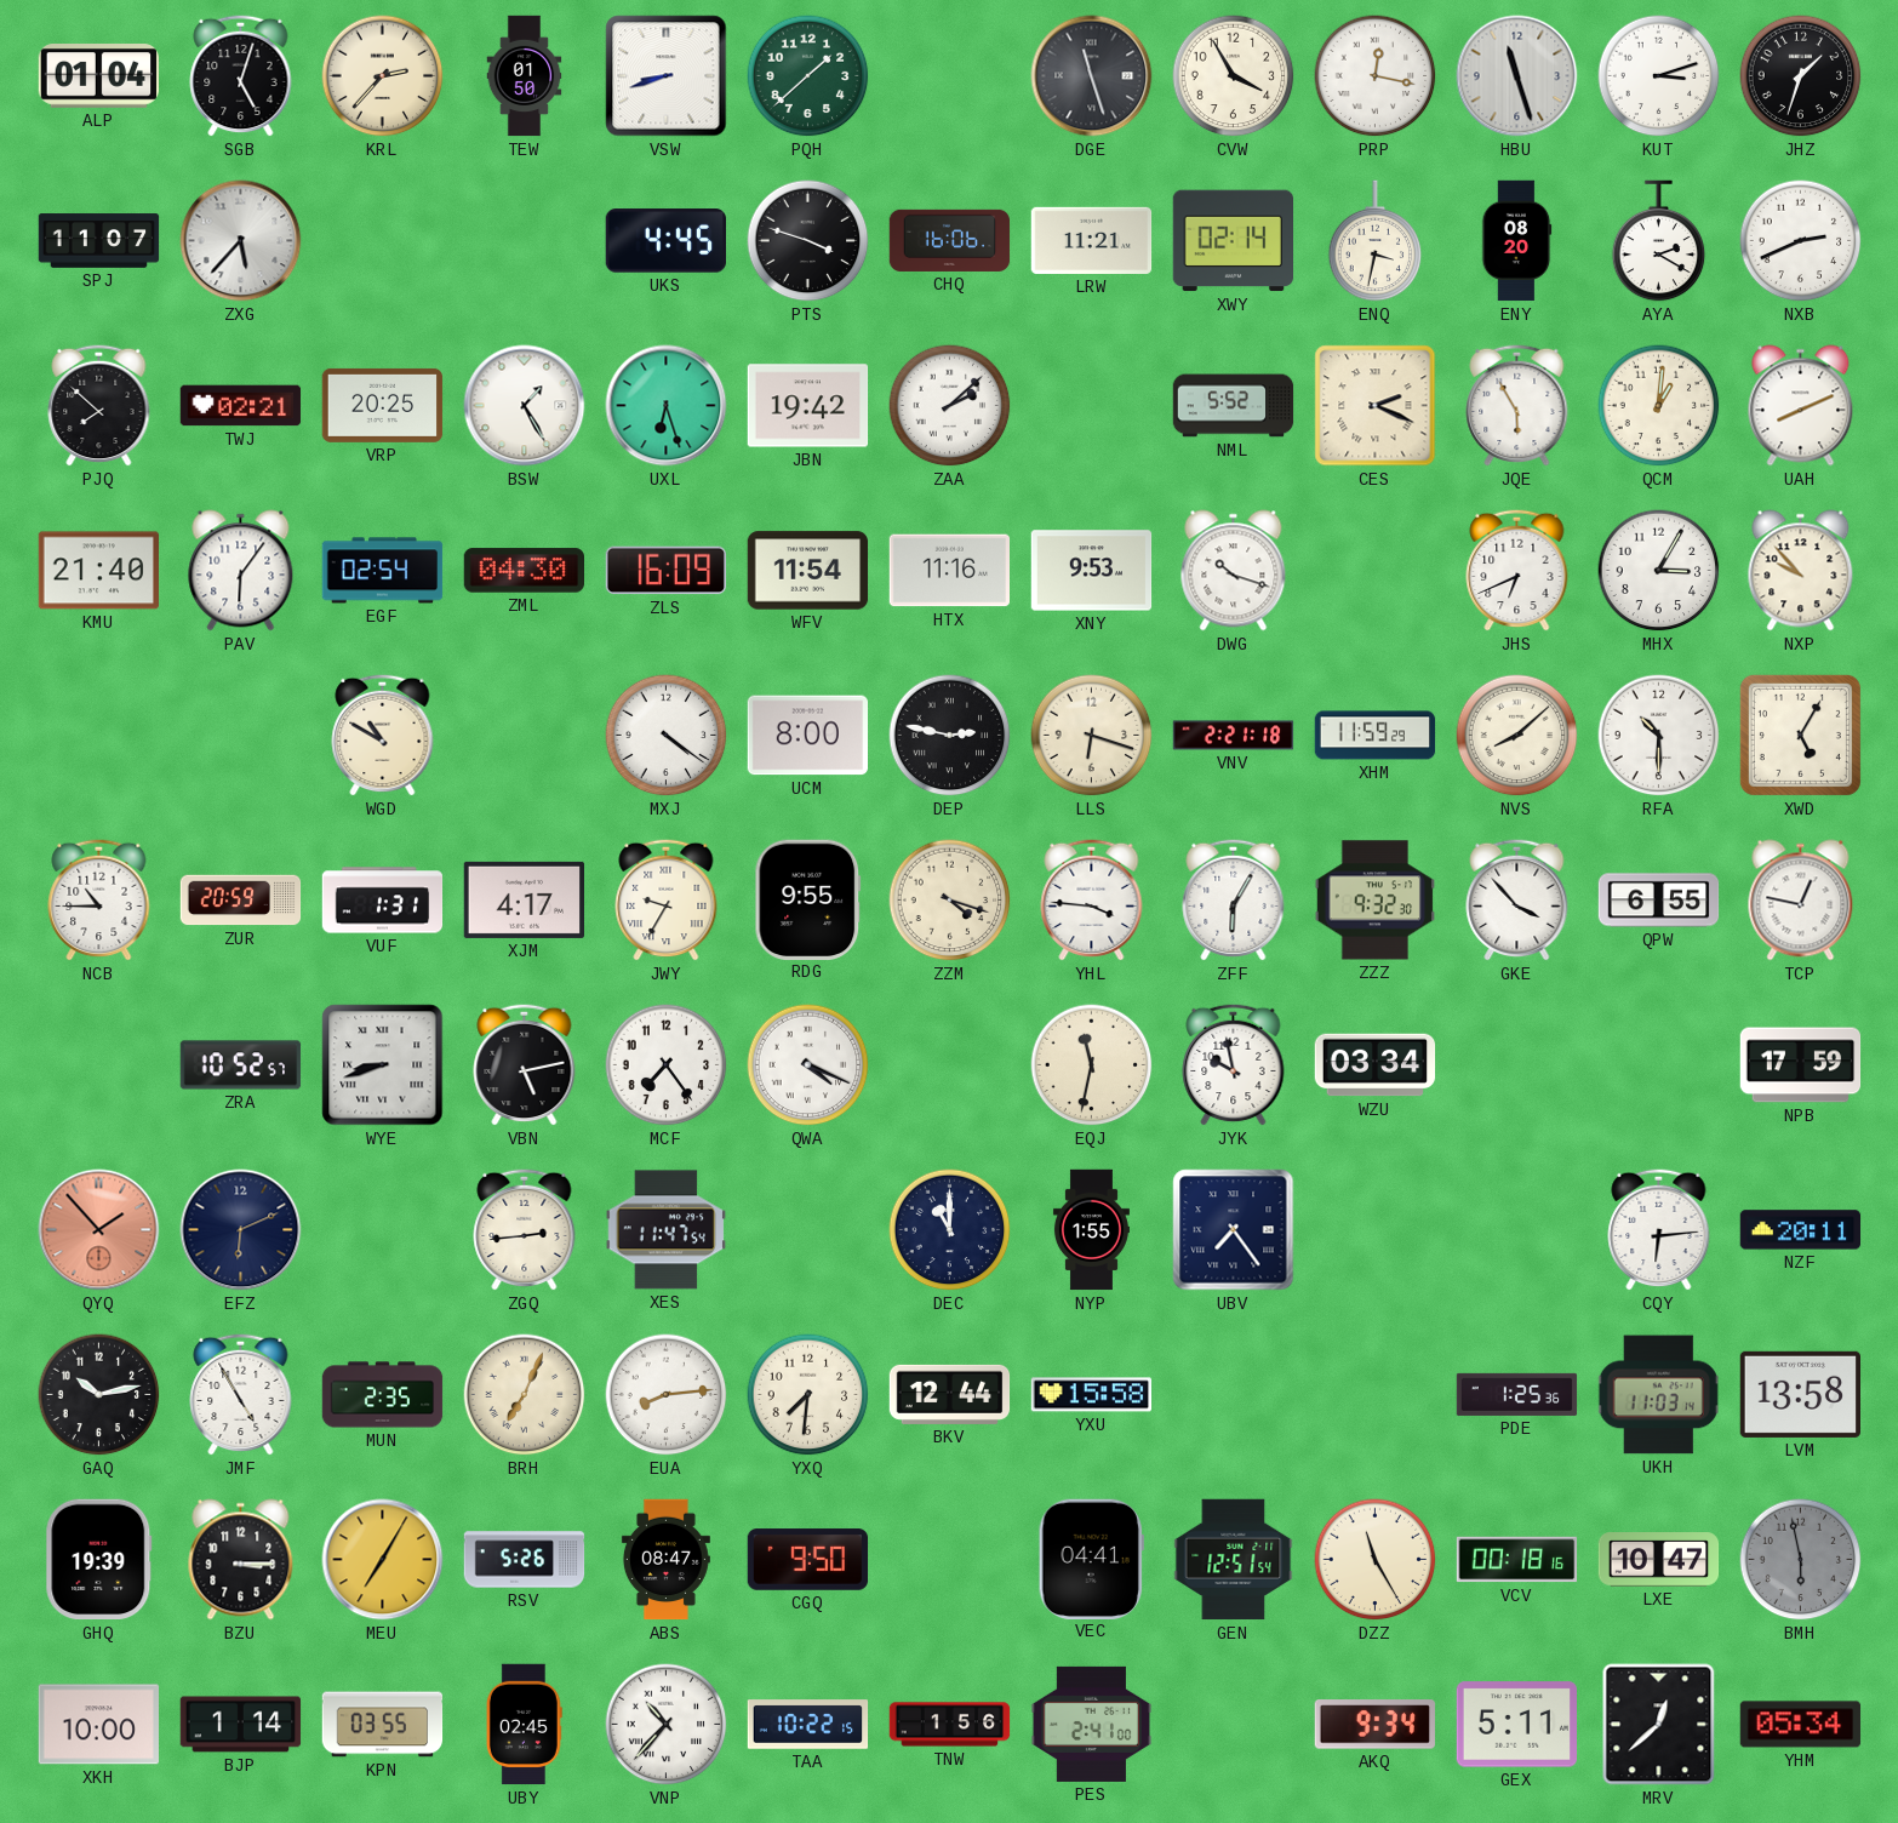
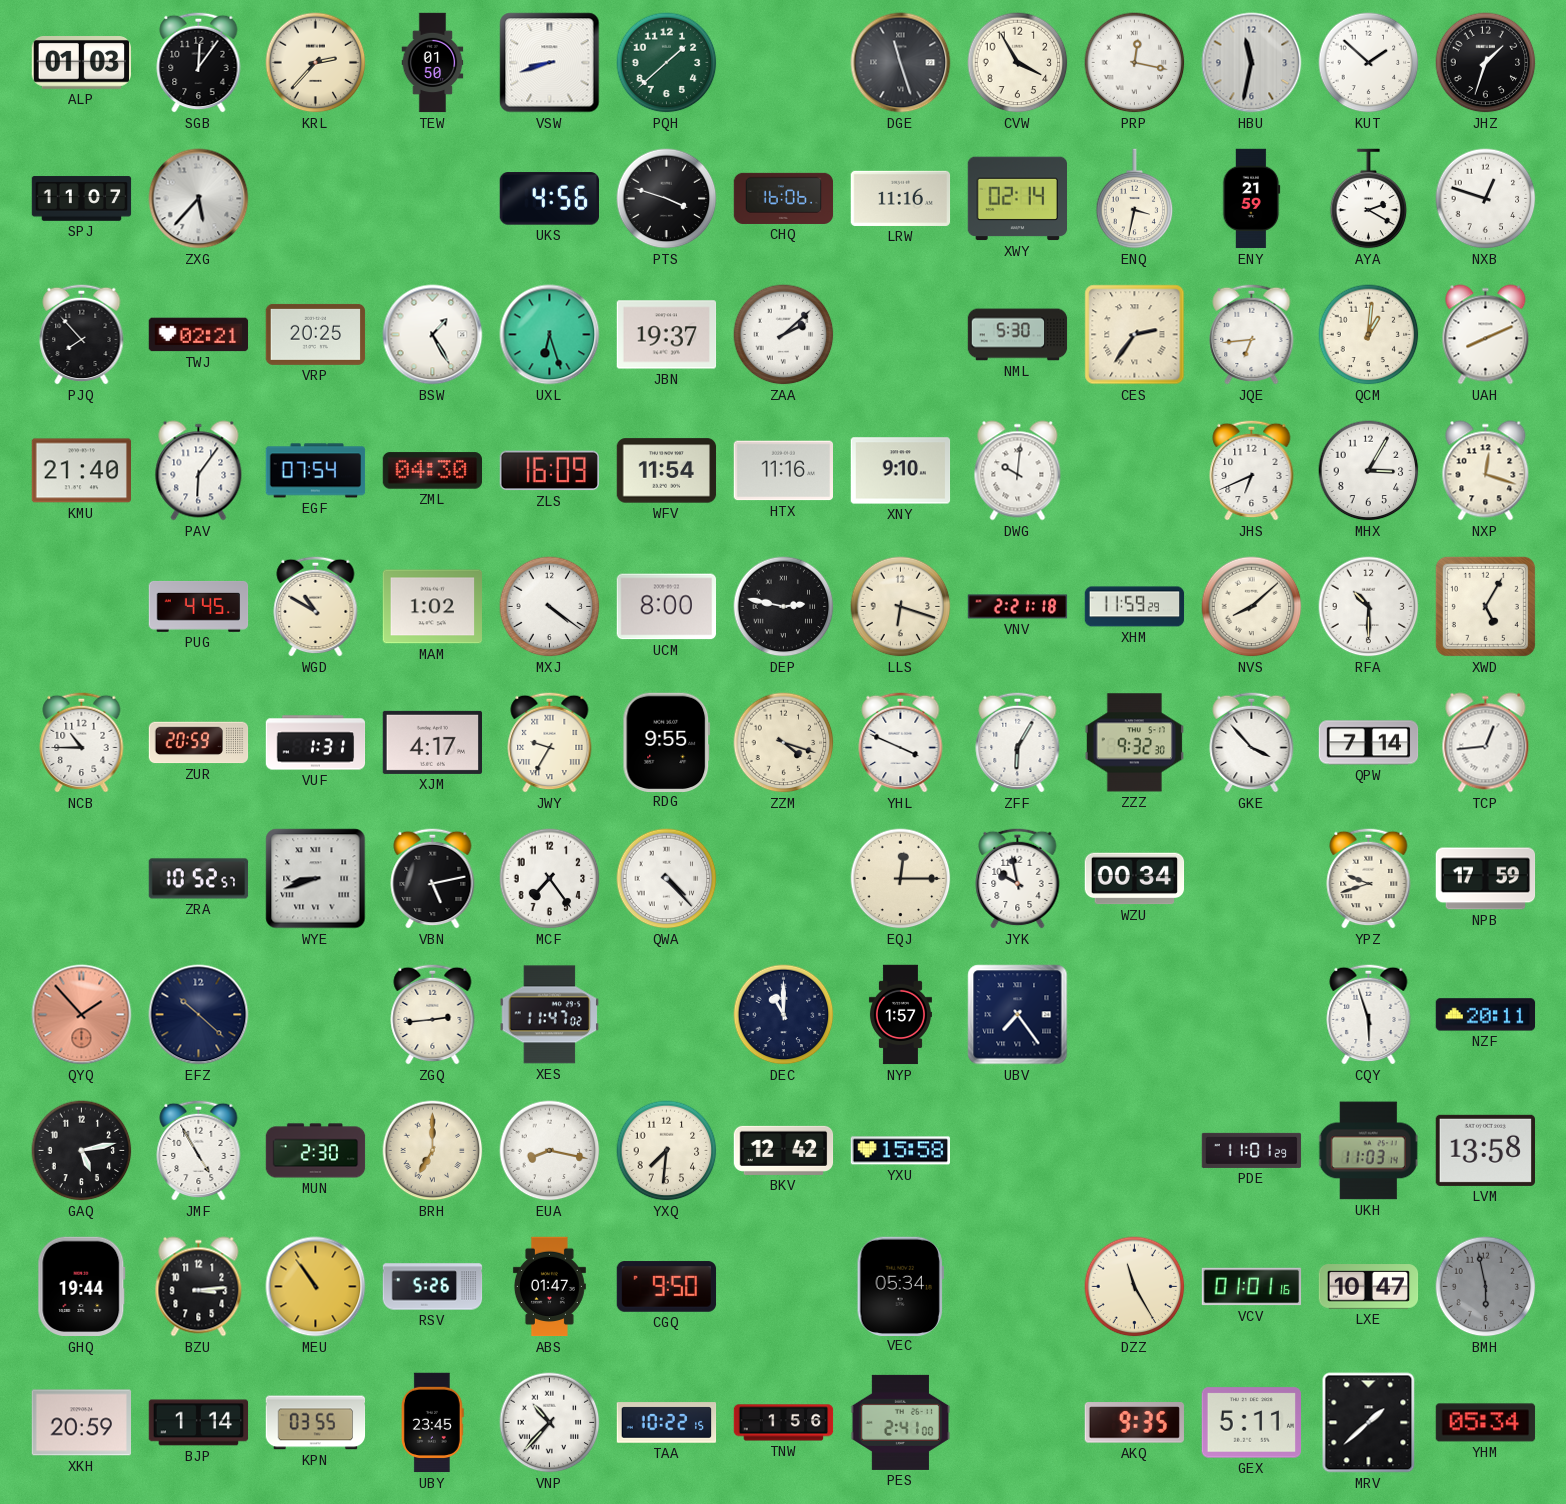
ALP: 01:04 -> 01:03
SGB: 5:03 -> 12:06
HBU: 11:27 -> 11:32
KUT: 3:12 -> 1:52
UKS: 4:45 -> 4:56
LRW: 11:21 -> 11:16
ENY: 08:20 -> 21:59
NXB: 2:41 -> 12:48
PJQ: 7:52 -> 7:53
JBN: 19:42 -> 19:37
NML: 5:52 -> 5:30
CES: 2:19 -> 2:36
JQE: 5:55 -> 6:44
EGF: 02:54 -> 07:54
XNY: 9:53 -> 9:10
DWG: 10:18 -> 10:01
NXP: 9:53 -> 12:18
PUG: none -> 4:45
MAM: none -> 1:02
YHL: 3:46 -> 3:49
QPW: 6:55 -> 7:14
TCP: 12:47 -> 12:44
QWA: 4:19 -> 4:23
EQJ: 11:32 -> 12:15
WZU: 03:34 -> 00:34
YPZ: none -> 9:42
EFZ: 6:11 -> 10:22
XES: 11:47:54 -> 11:47:02
NYP: 1:55 -> 1:57
CQY: 6:14 -> 5:57
GAQ: 10:13 -> 5:13
MUN: 2:35 -> 2:30
BRH: 7:04 -> 7:00
EUA: 8:14 -> 8:17
BKV: 12:44 -> 12:42
PDE: 1:25 -> 11:01
GHQ: 19:39 -> 19:44
BZU: 3:15 -> 3:14
MEU: 7:05 -> 10:54
ABS: 08:47 -> 01:47
VEC: 04:41 -> 05:34
GEN: 12:51 -> none
VCV: 00:18 -> 01:01
XKH: 10:00 -> 20:59
UBY: 02:45 -> 23:45
AKQ: 9:34 -> 9:35
MRV: 12:38 -> 1:38
